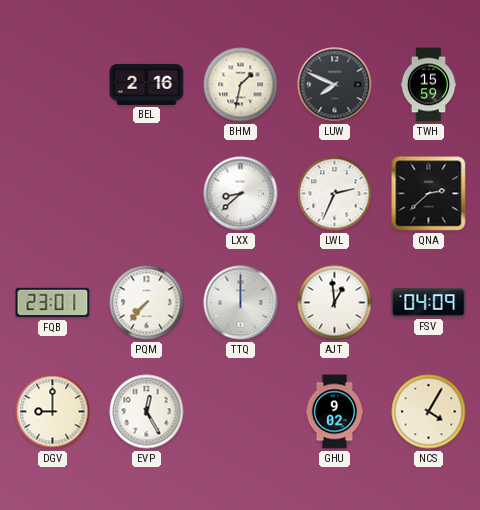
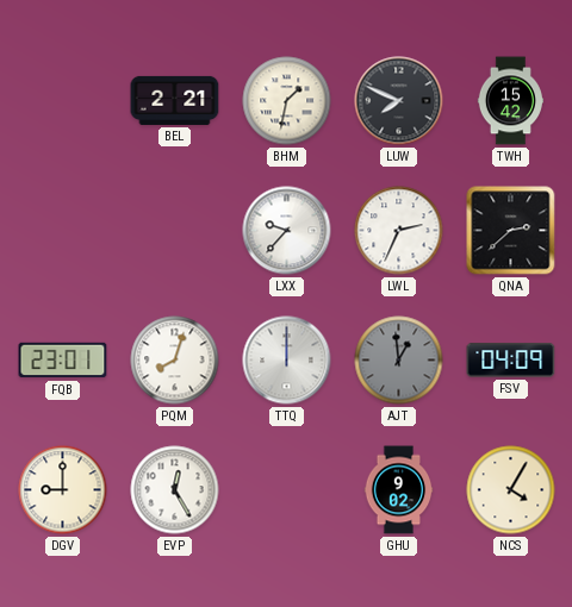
BEL: 2:16 -> 2:21
TWH: 15:59 -> 15:42
LXX: 8:38 -> 9:37
PQM: 7:37 -> 8:03
AJT dial: white -> grey
